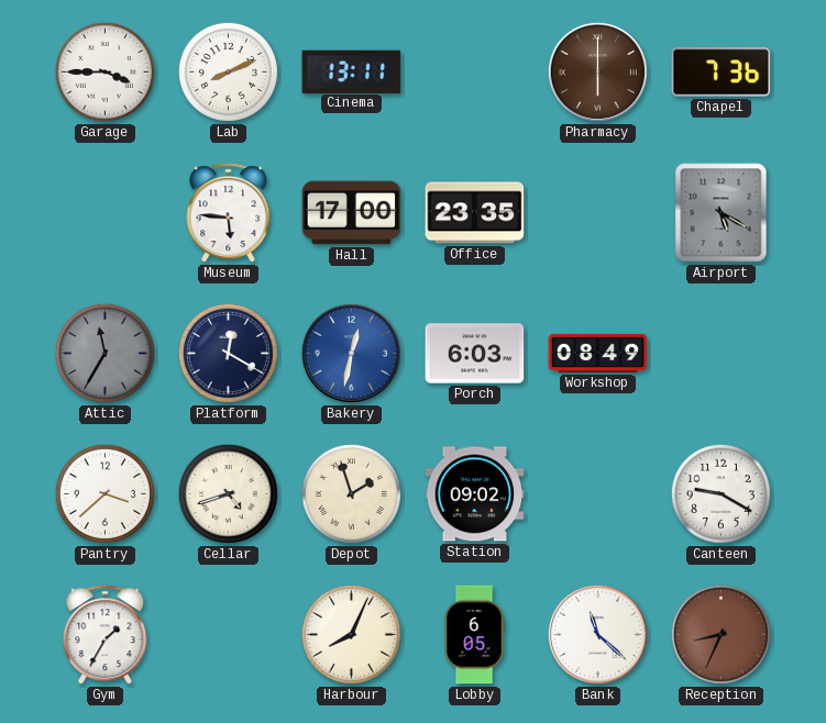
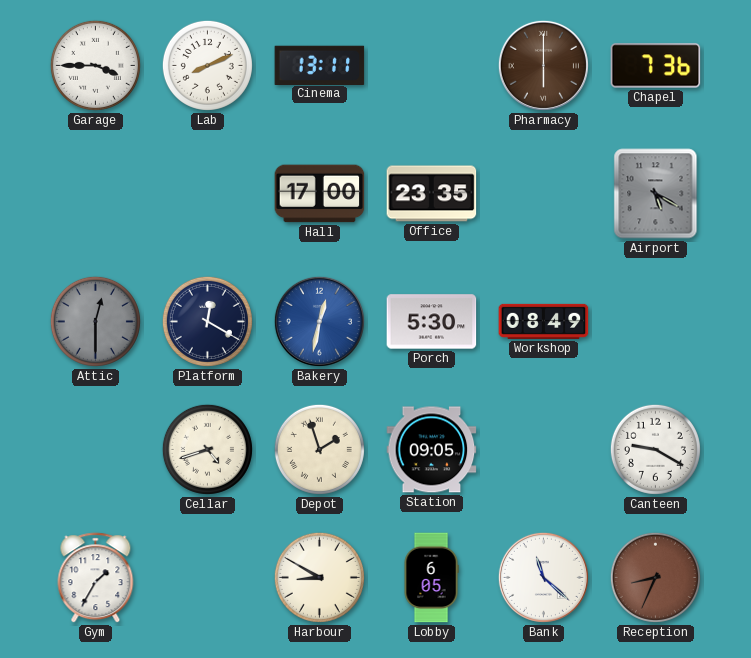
Museum: 5:46 -> none
Attic: 11:35 -> 12:30
Porch: 6:03 -> 5:30
Pantry: 3:38 -> none
Station: 09:02 -> 09:05
Harbour: 8:04 -> 8:50
